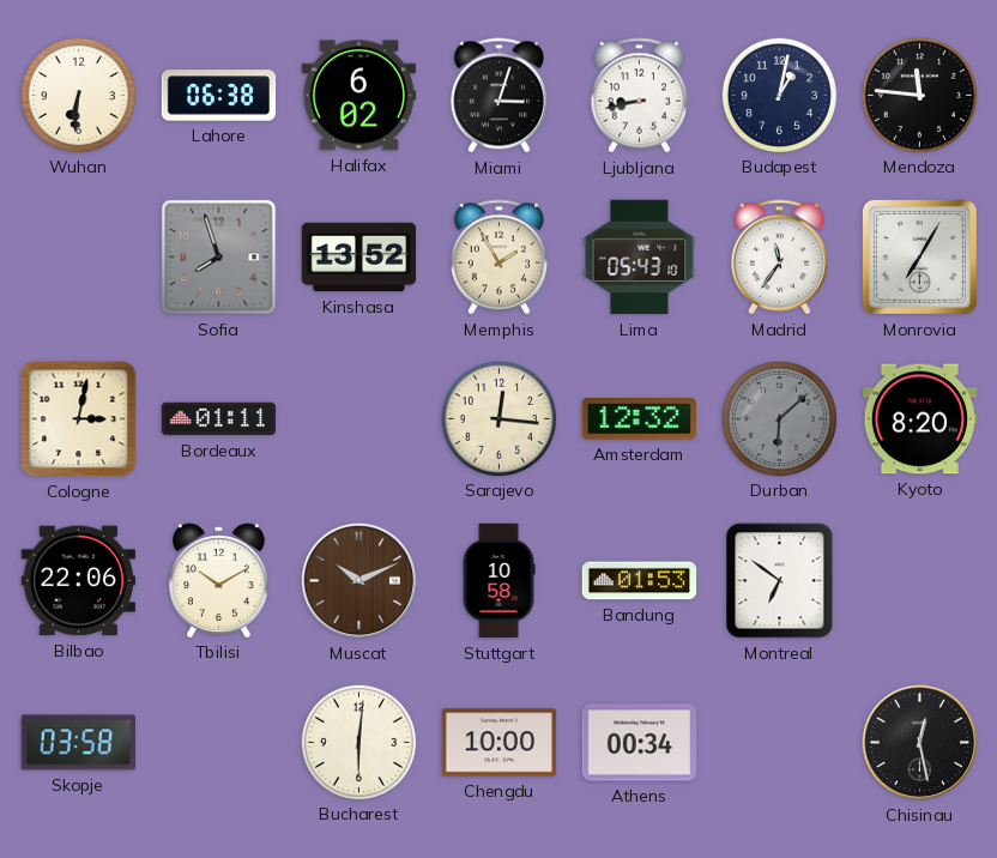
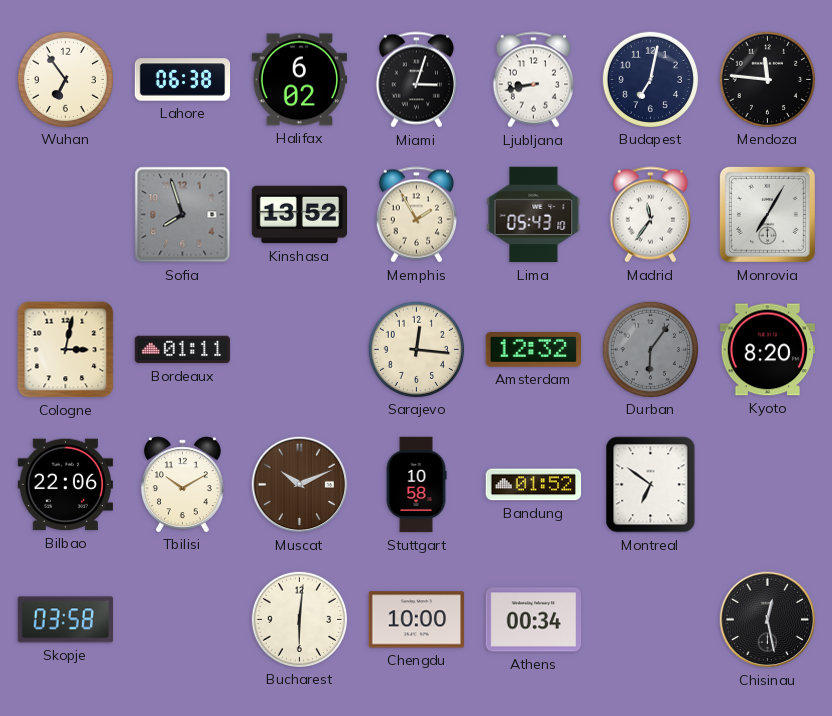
Wuhan: 6:31 -> 6:54
Budapest: 1:02 -> 7:02
Durban: 6:08 -> 6:06
Bandung: 01:53 -> 01:52
